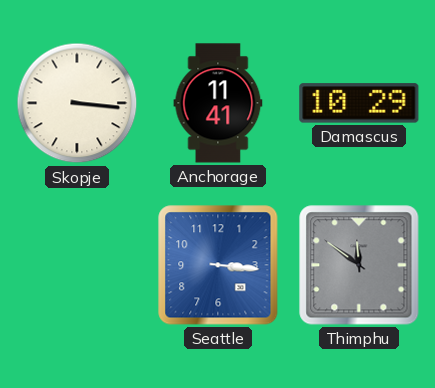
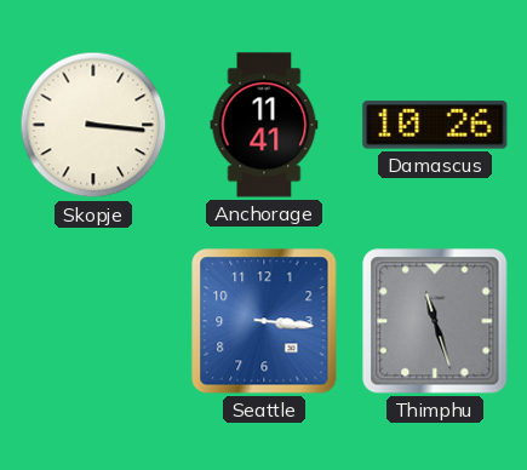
Damascus: 10:29 -> 10:26
Thimphu: 11:51 -> 11:27
